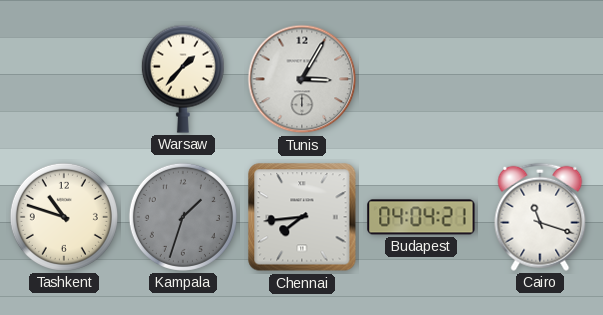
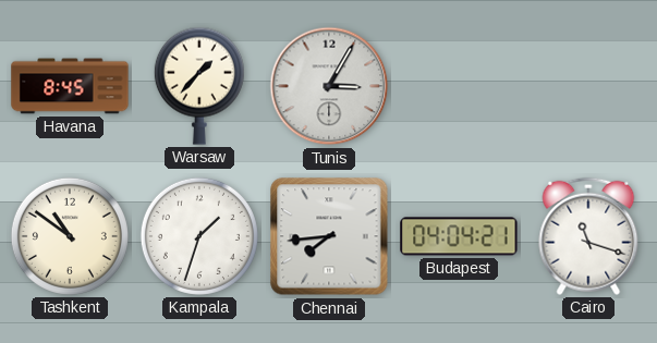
Havana: none -> 8:45
Tashkent: 10:48 -> 10:51
Kampala dial: grey -> white
